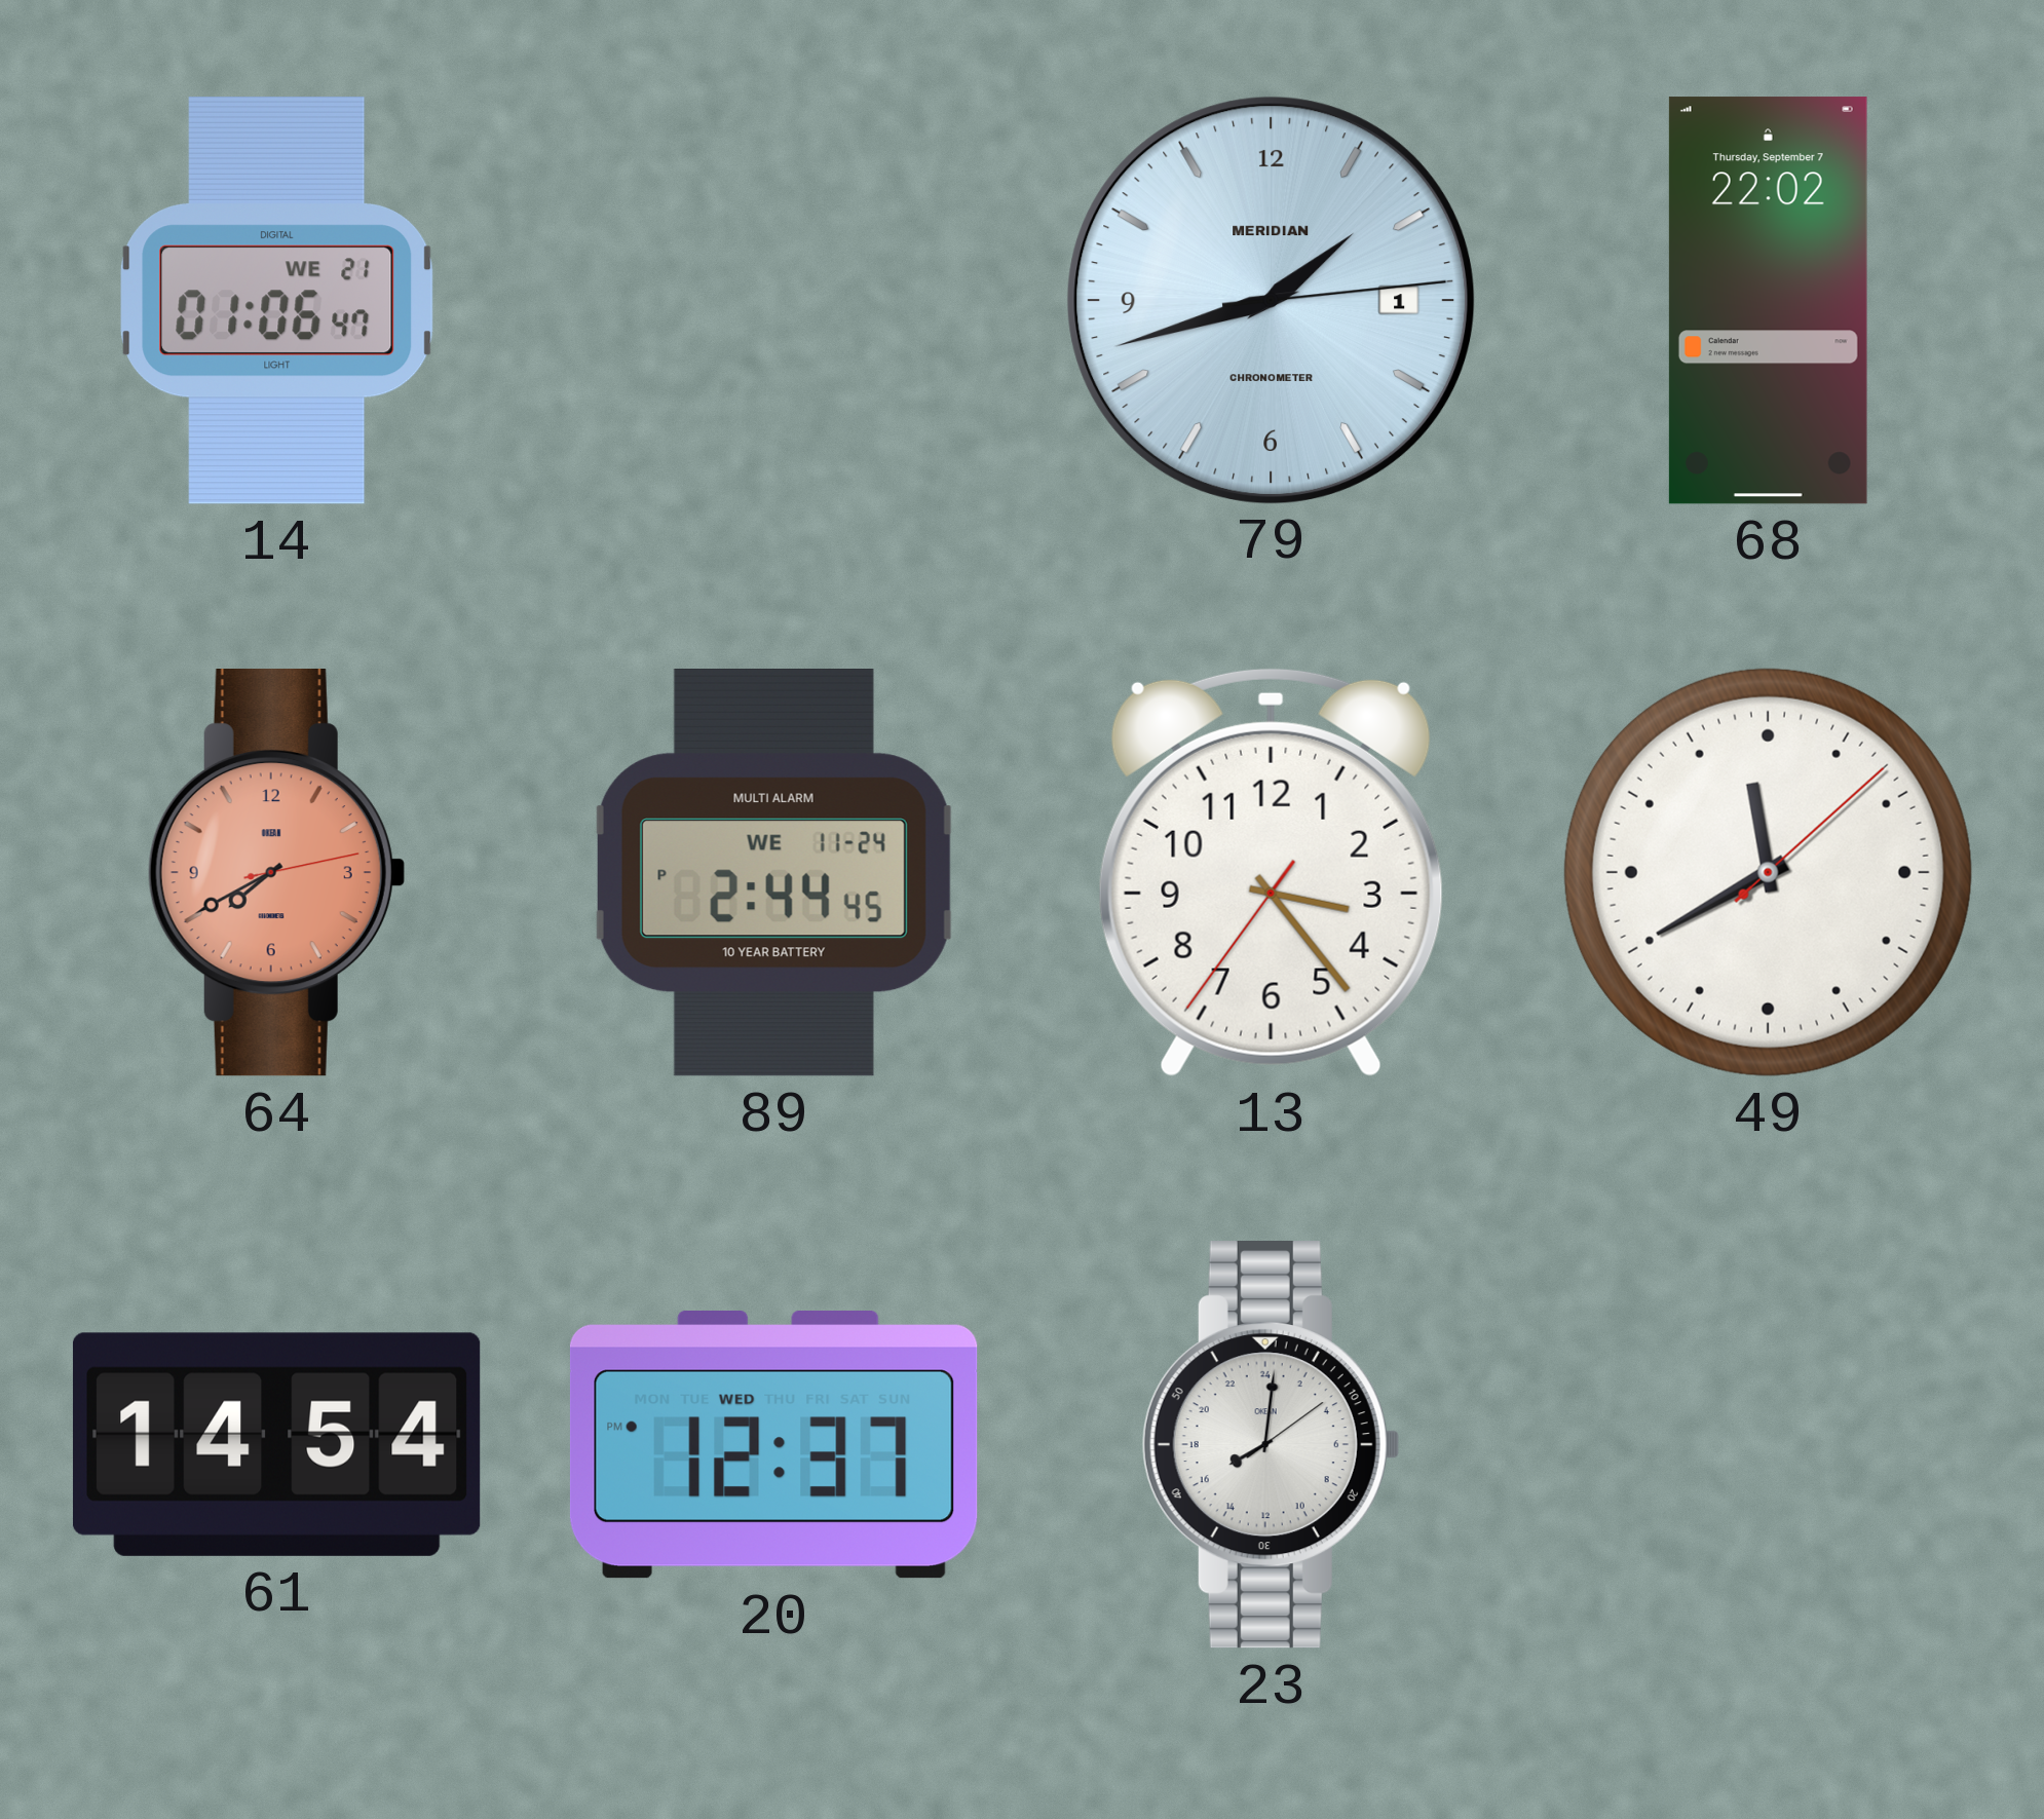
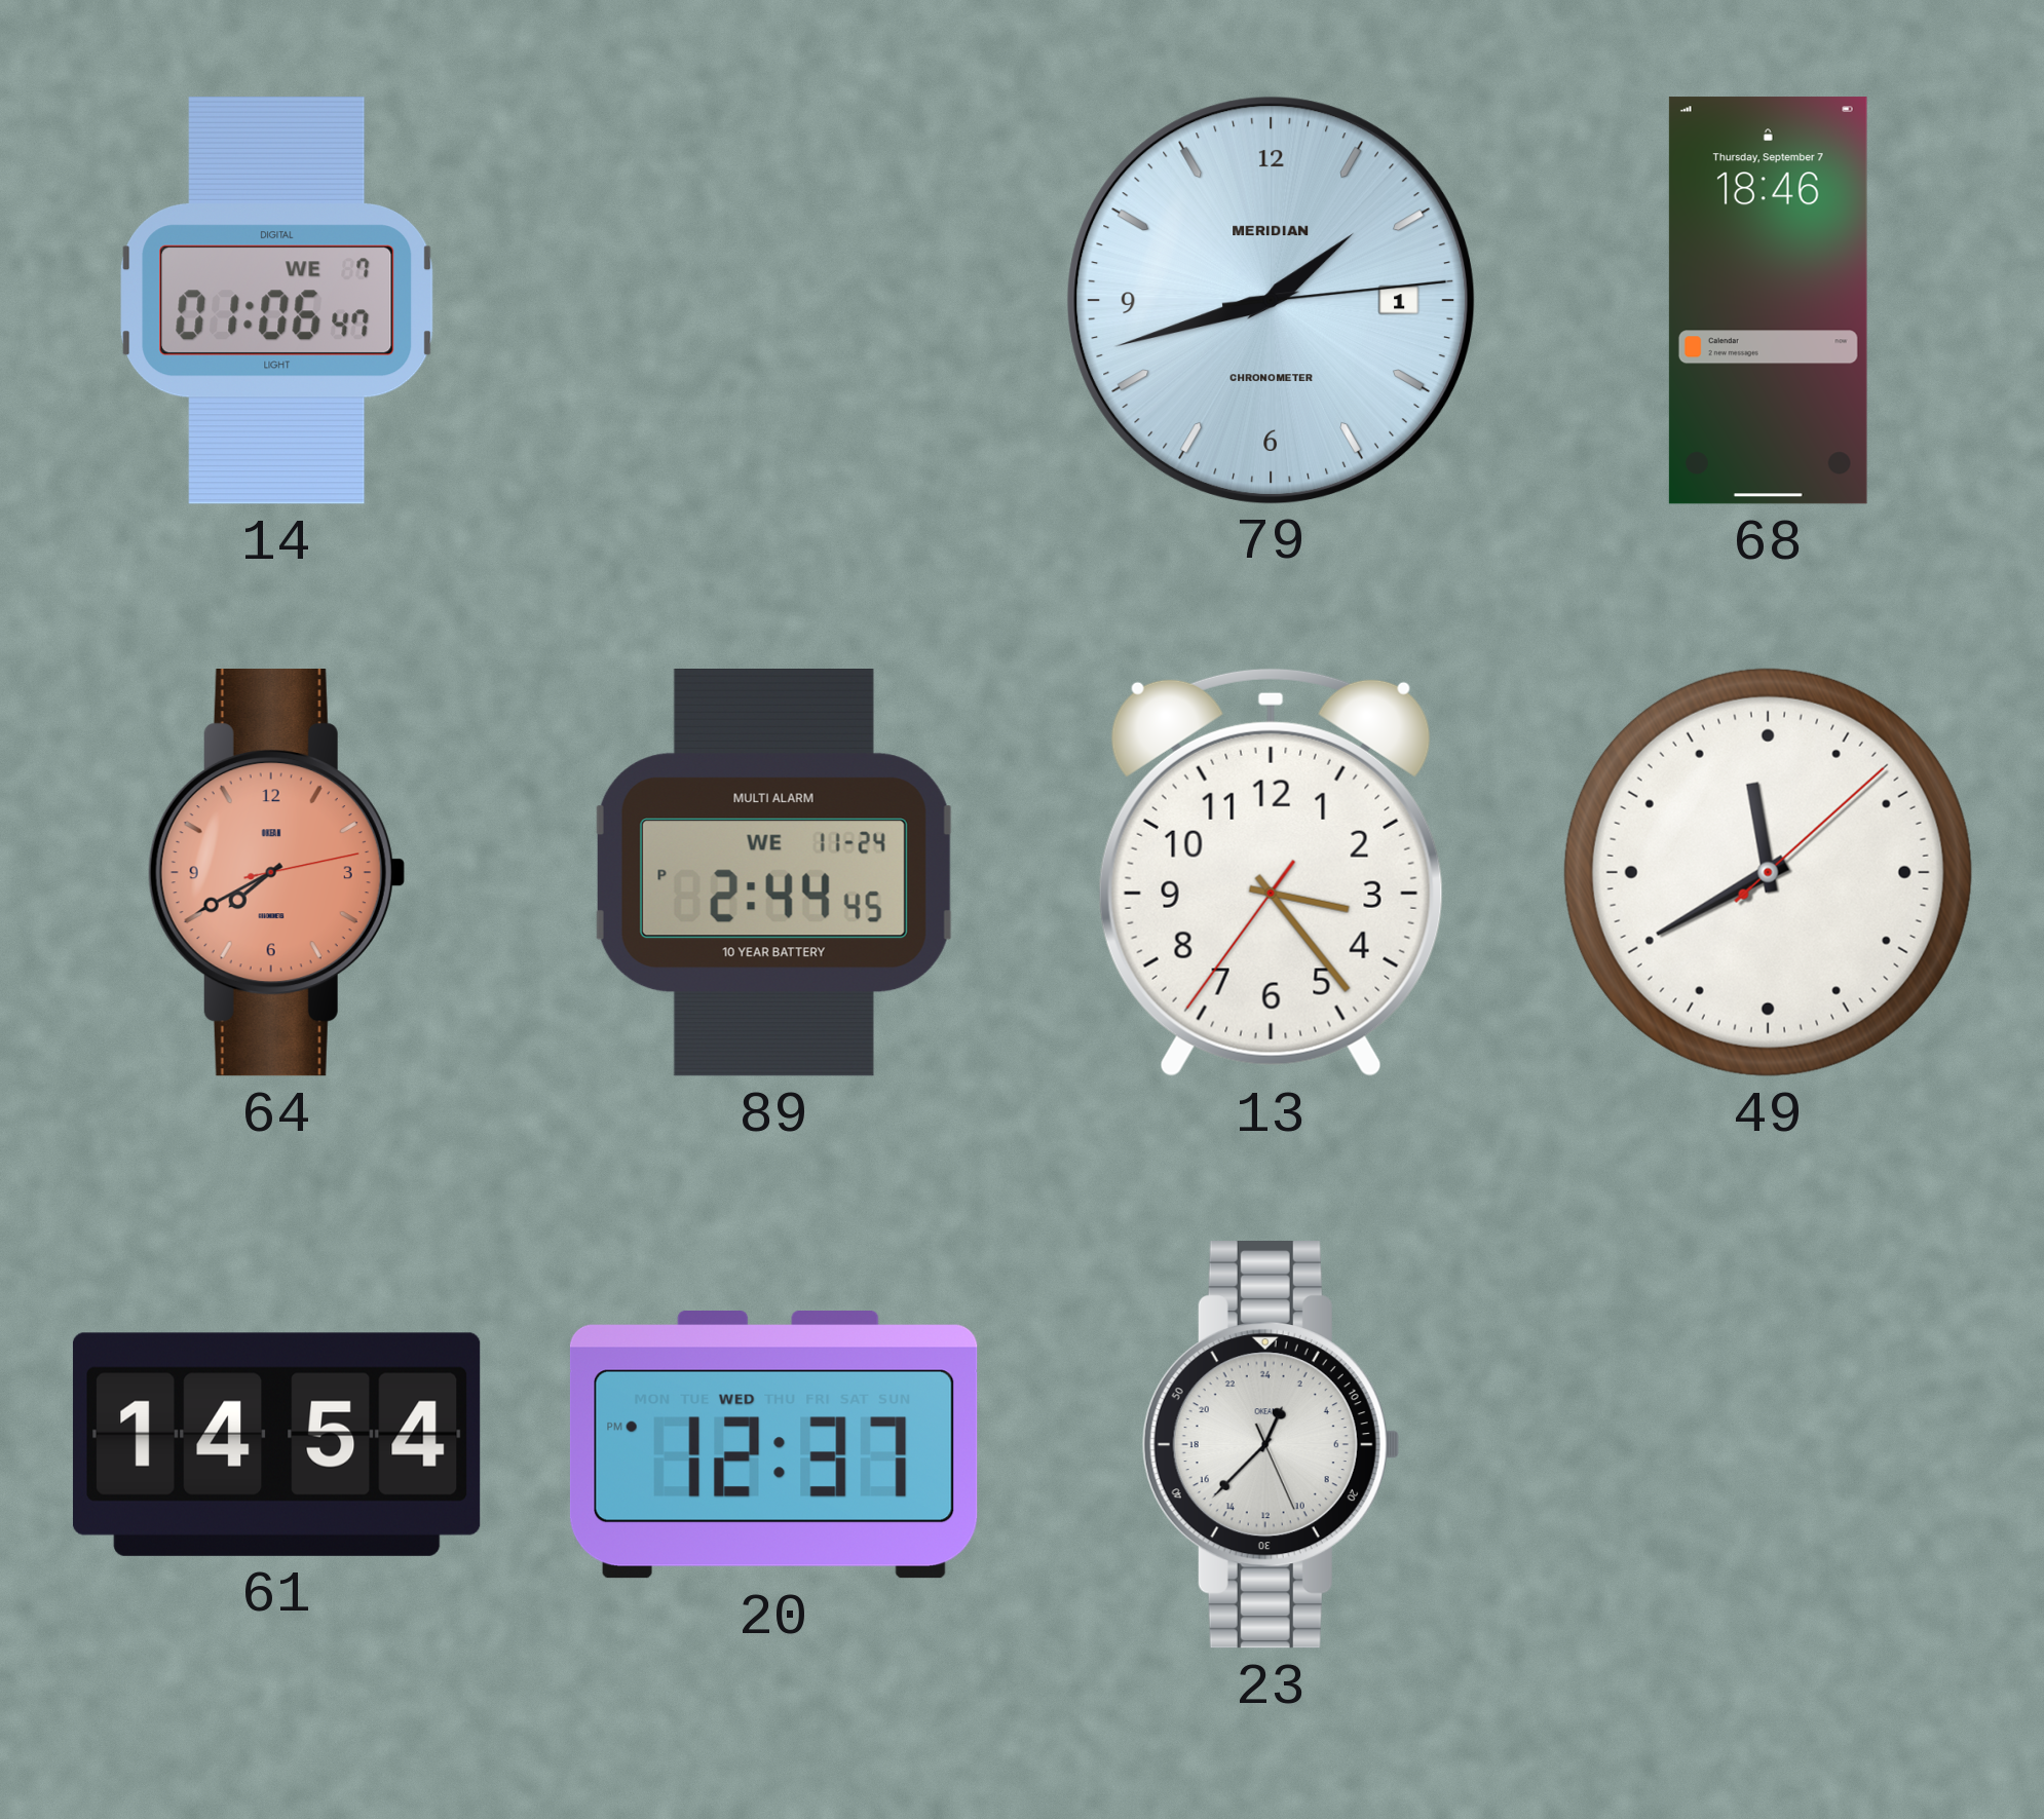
14 date: WE 21 -> WE 7
68: 22:02 -> 18:46
23: 16:01 -> 1:37
